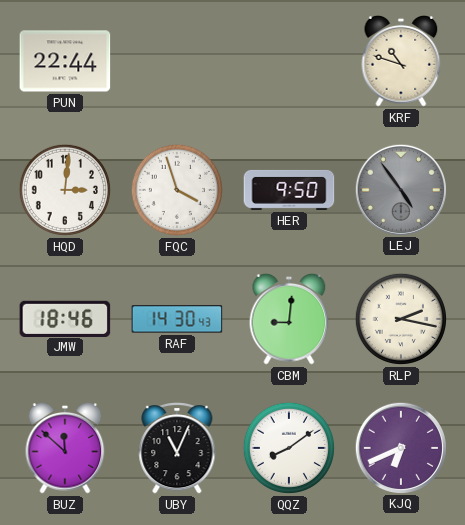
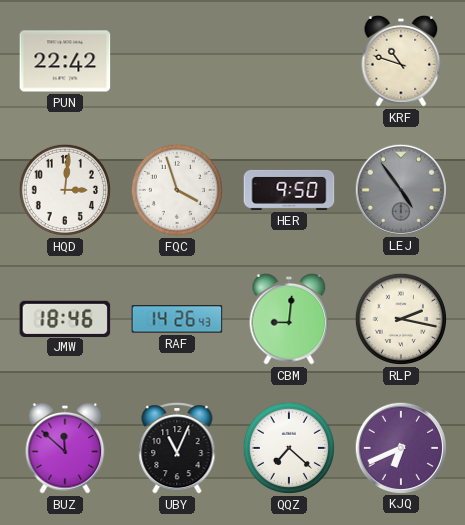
PUN: 22:44 -> 22:42
RAF: 14:30 -> 14:26
QQZ: 8:09 -> 7:22
